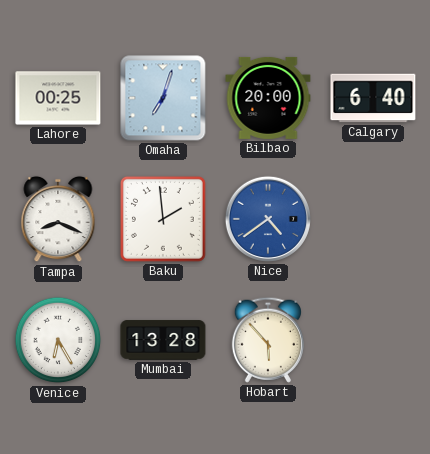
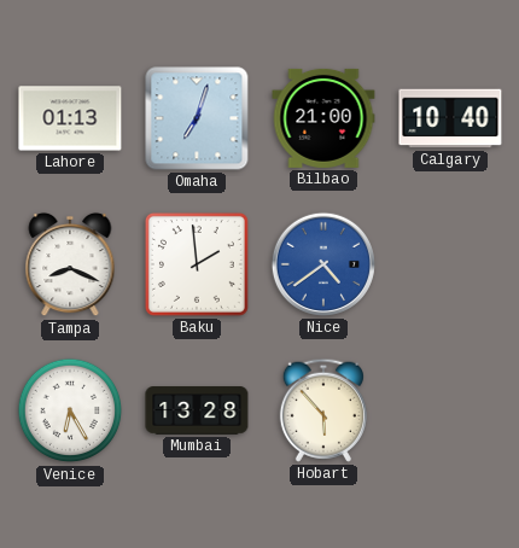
Lahore: 00:25 -> 01:13
Bilbao: 20:00 -> 21:00
Calgary: 6:40 -> 10:40
